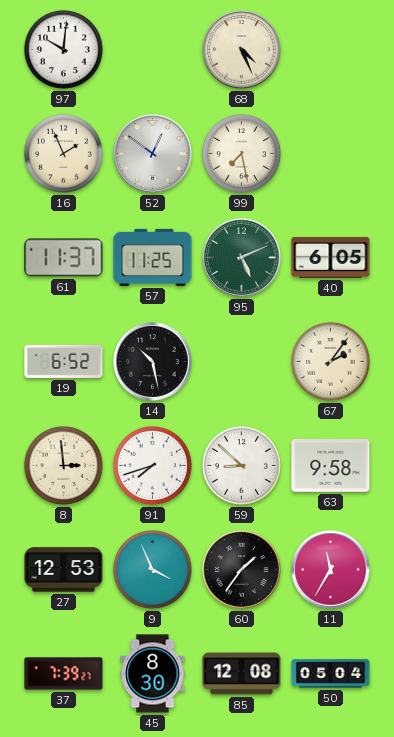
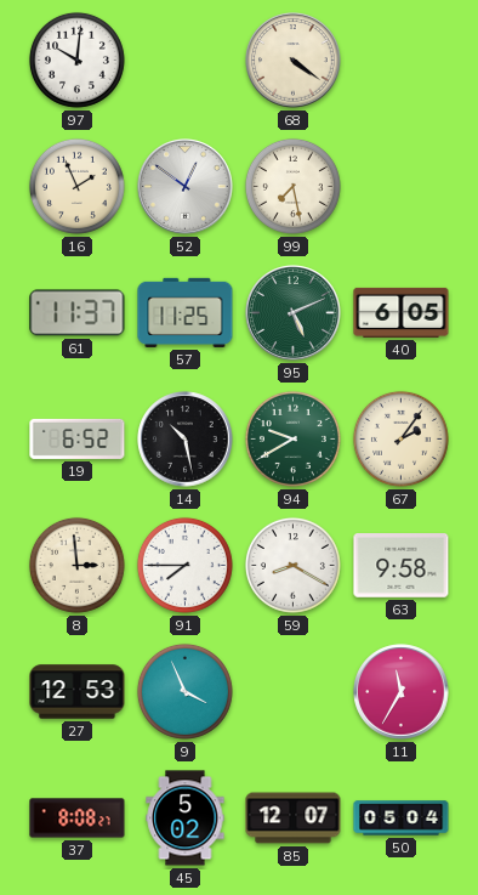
68: 4:26 -> 4:21
94: none -> 9:40
91: 7:42 -> 7:45
59: 8:52 -> 8:20
60: 1:36 -> none
37: 7:39 -> 8:08
45: 8:30 -> 5:02
85: 12:08 -> 12:07
